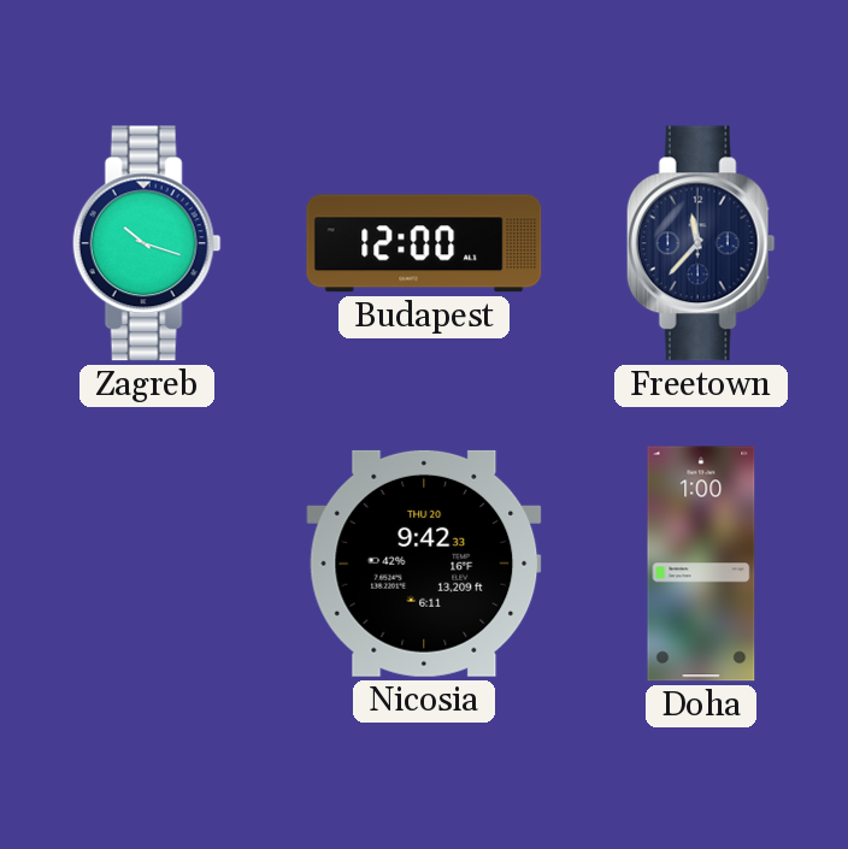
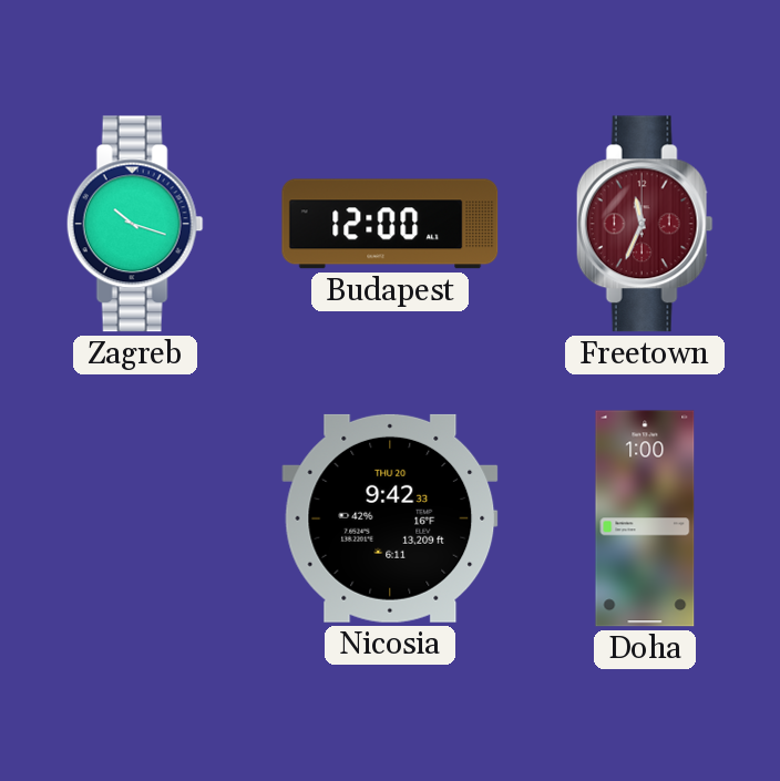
Freetown: 11:37 -> 11:34
Freetown dial: navy -> burgundy
